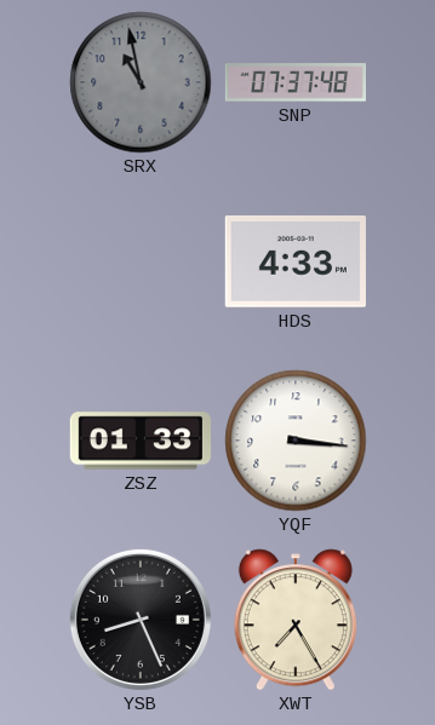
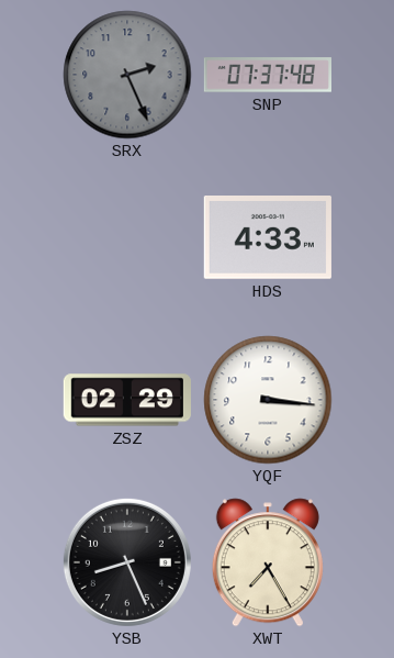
SRX: 10:58 -> 2:26
ZSZ: 01:33 -> 02:29
